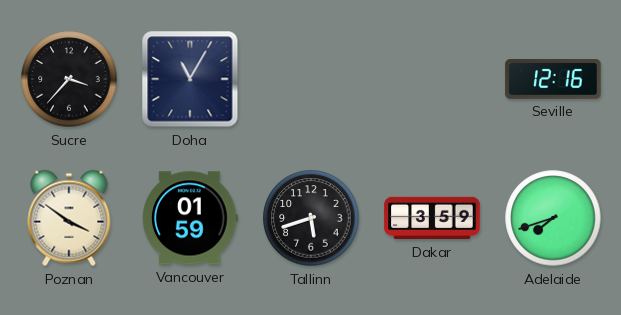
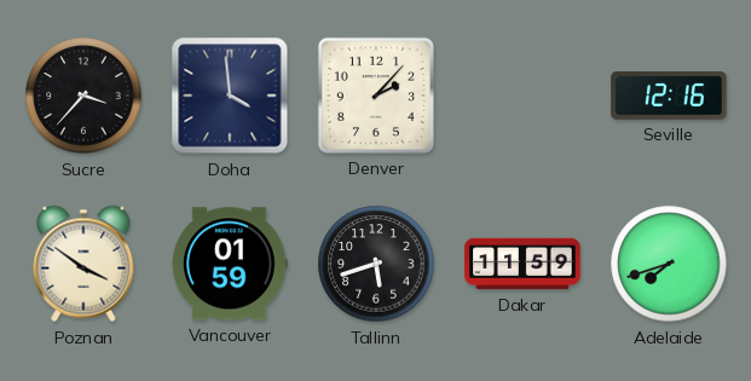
Doha: 11:05 -> 3:59
Denver: none -> 2:07
Dakar: 3:59 -> 11:59
